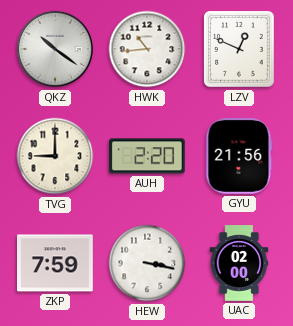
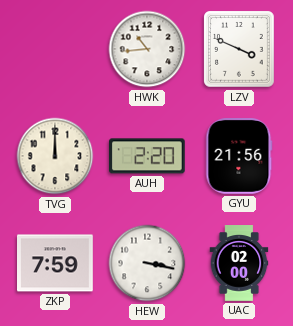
QKZ: 10:21 -> none
LZV: 12:49 -> 3:49
TVG: 9:00 -> 12:00
